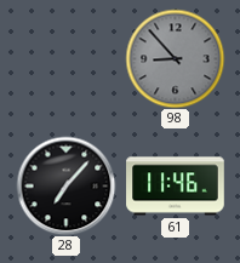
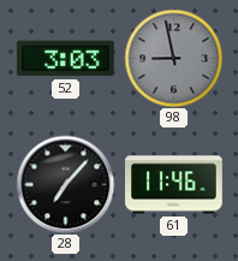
52: none -> 3:03
98: 8:53 -> 8:58
